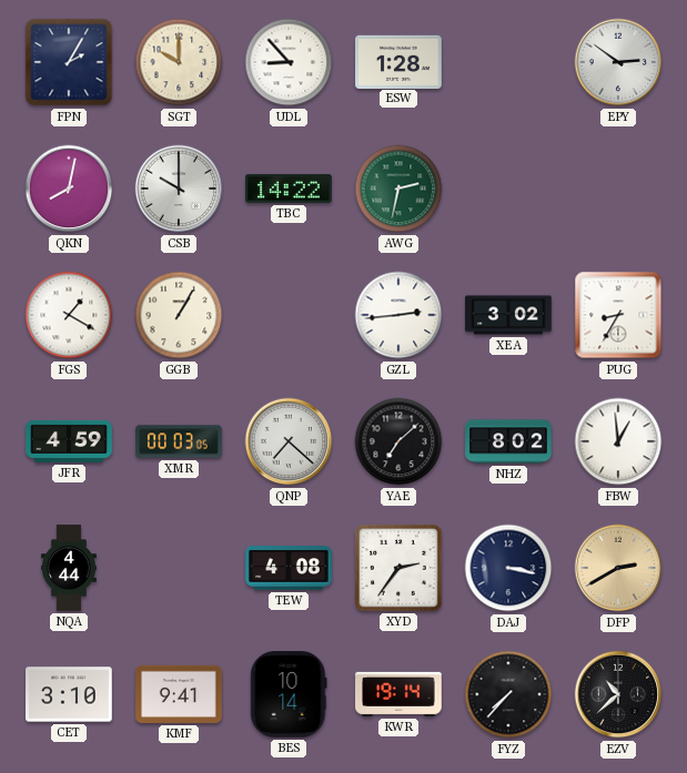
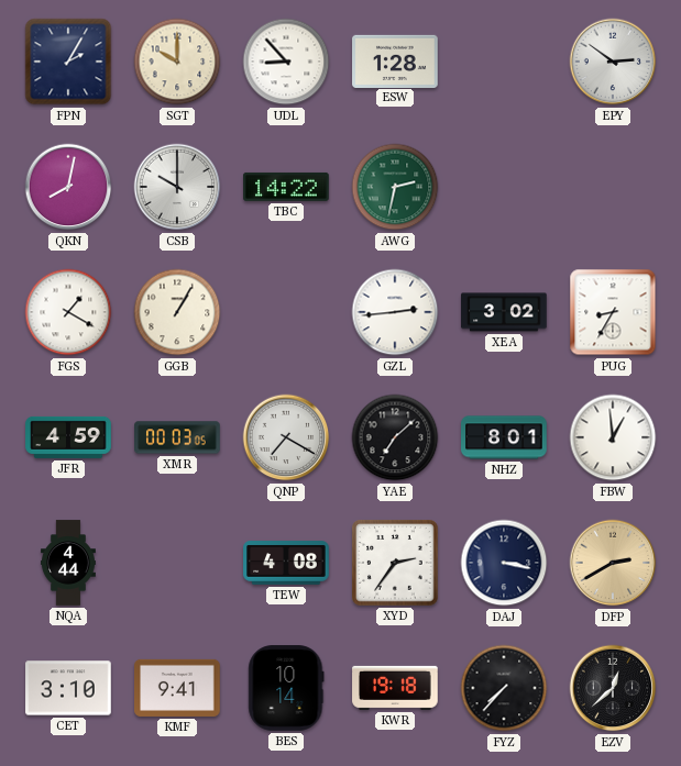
QNP: 7:22 -> 7:20
NHZ: 8:02 -> 8:01
KWR: 19:14 -> 19:18
EZV: 10:38 -> 12:38
